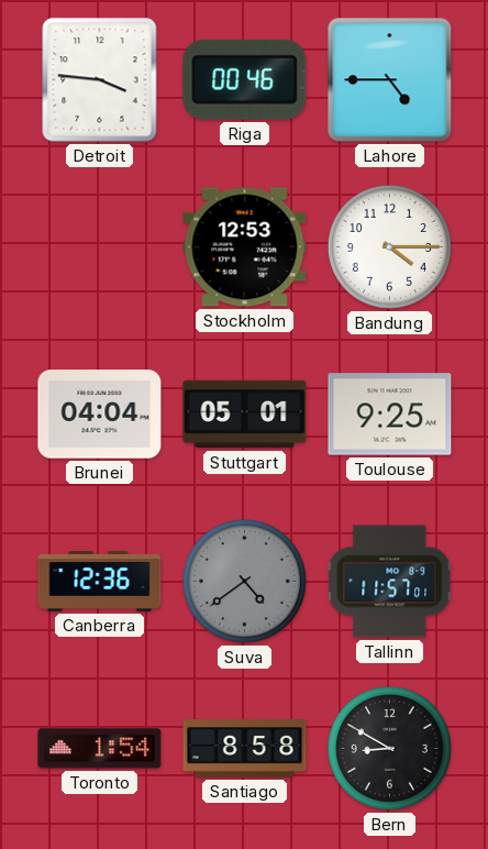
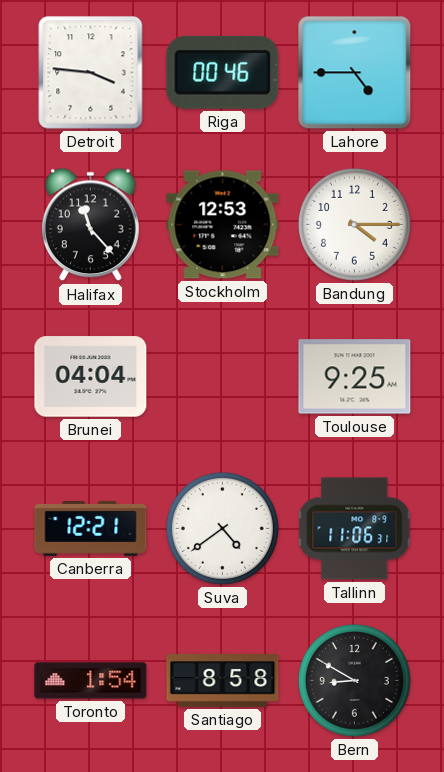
Halifax: none -> 11:23
Stuttgart: 05:01 -> none
Canberra: 12:36 -> 12:21
Suva dial: grey -> white
Tallinn: 11:57 -> 11:06
